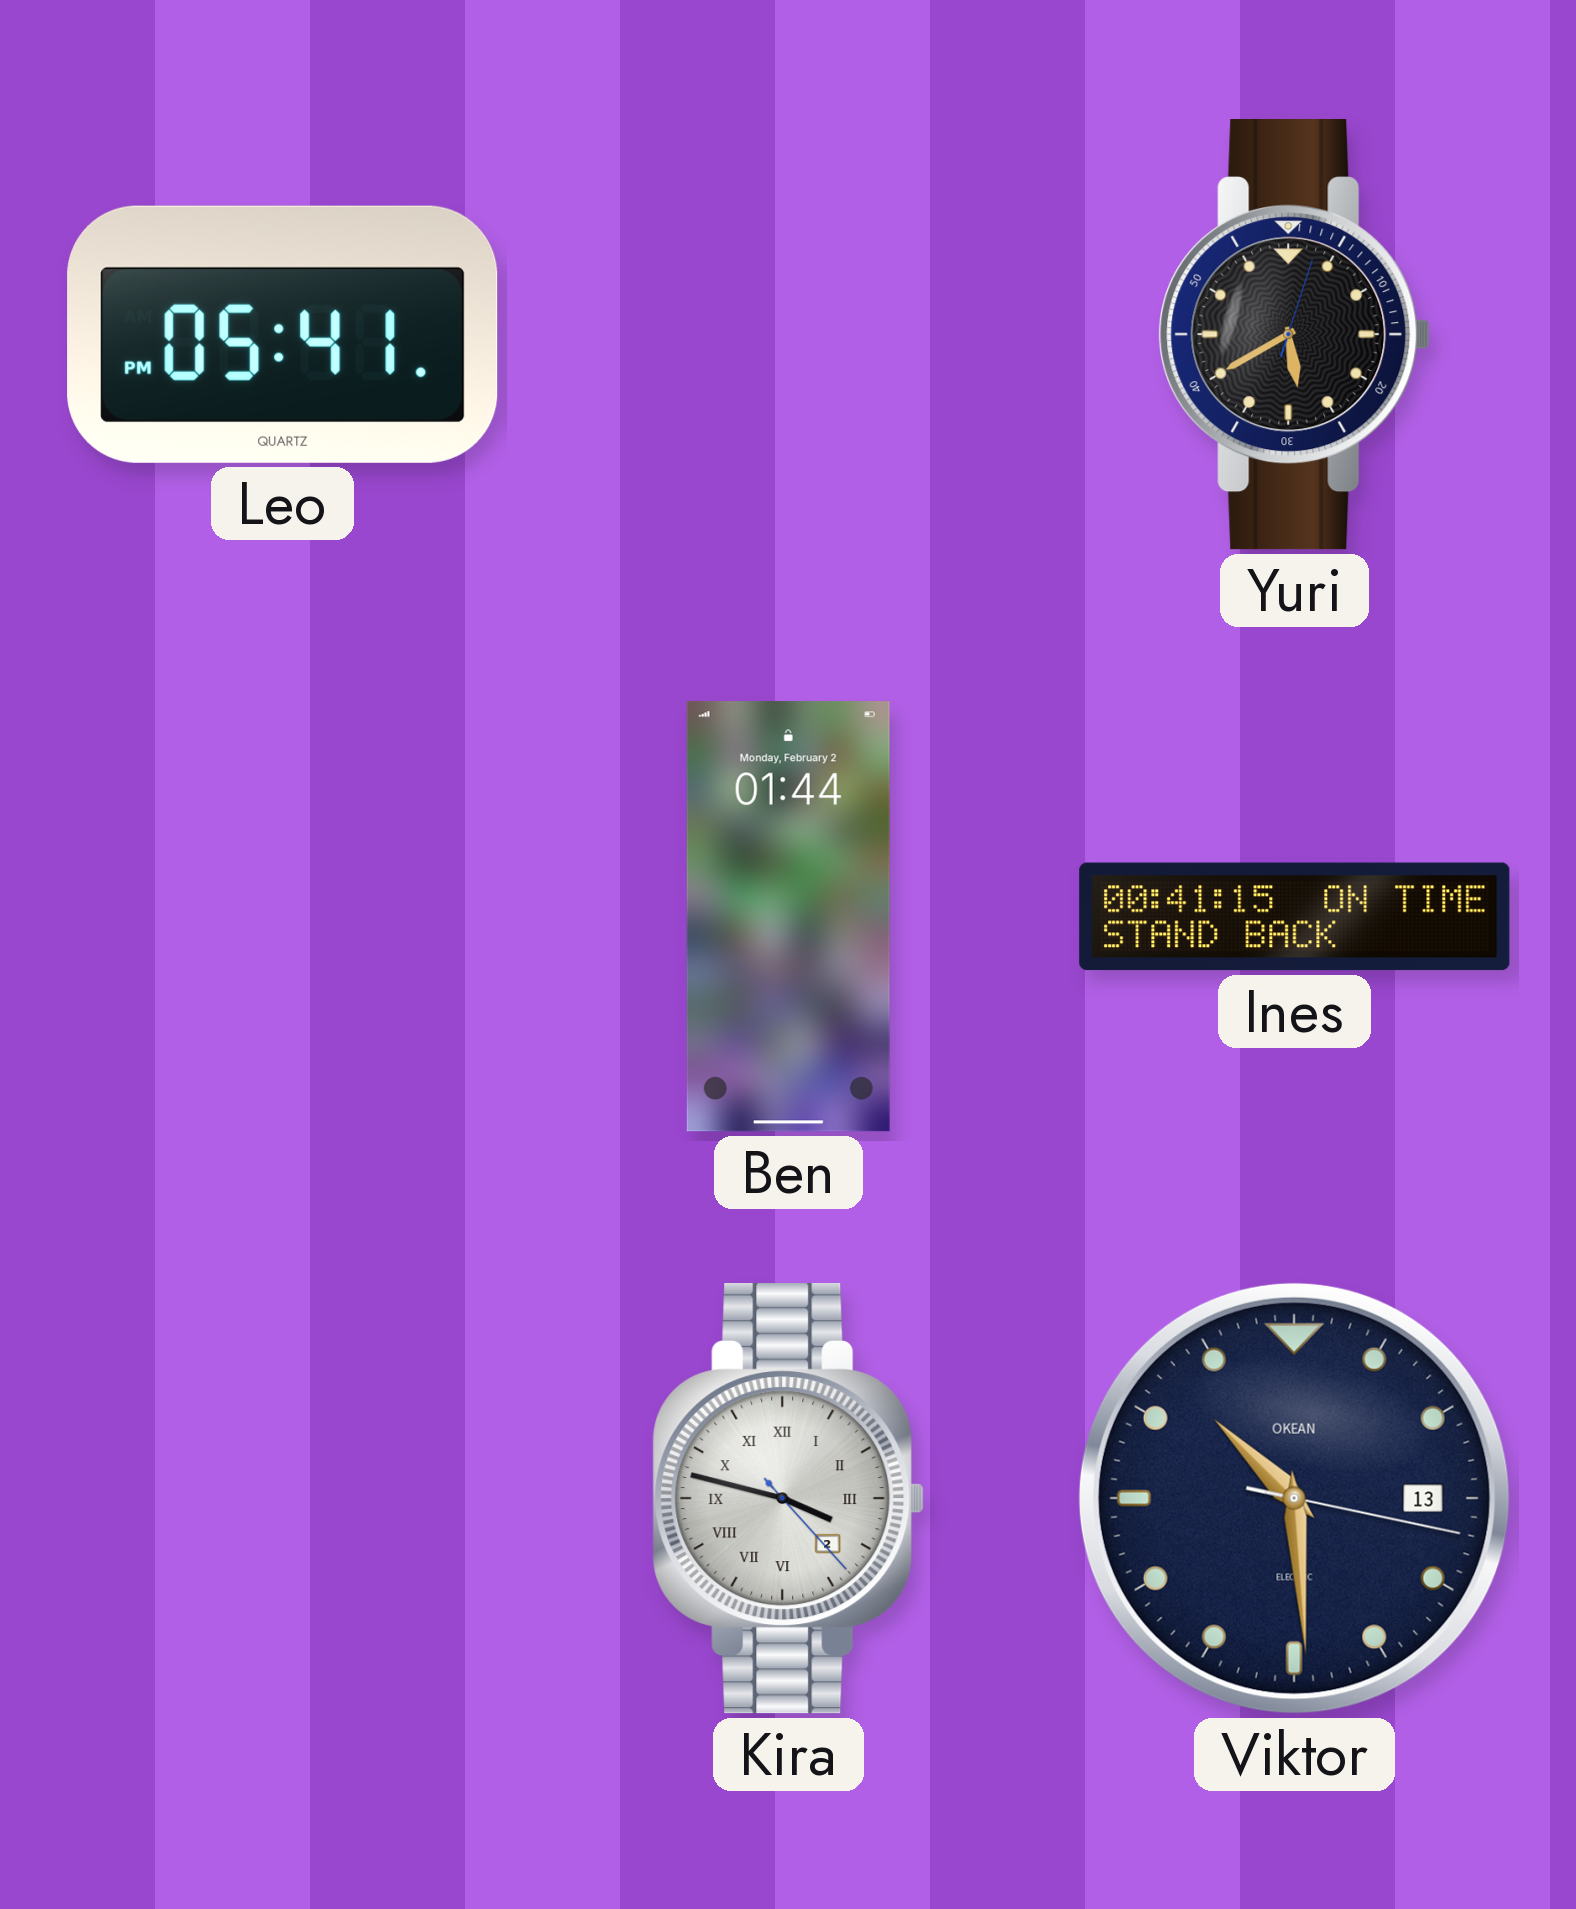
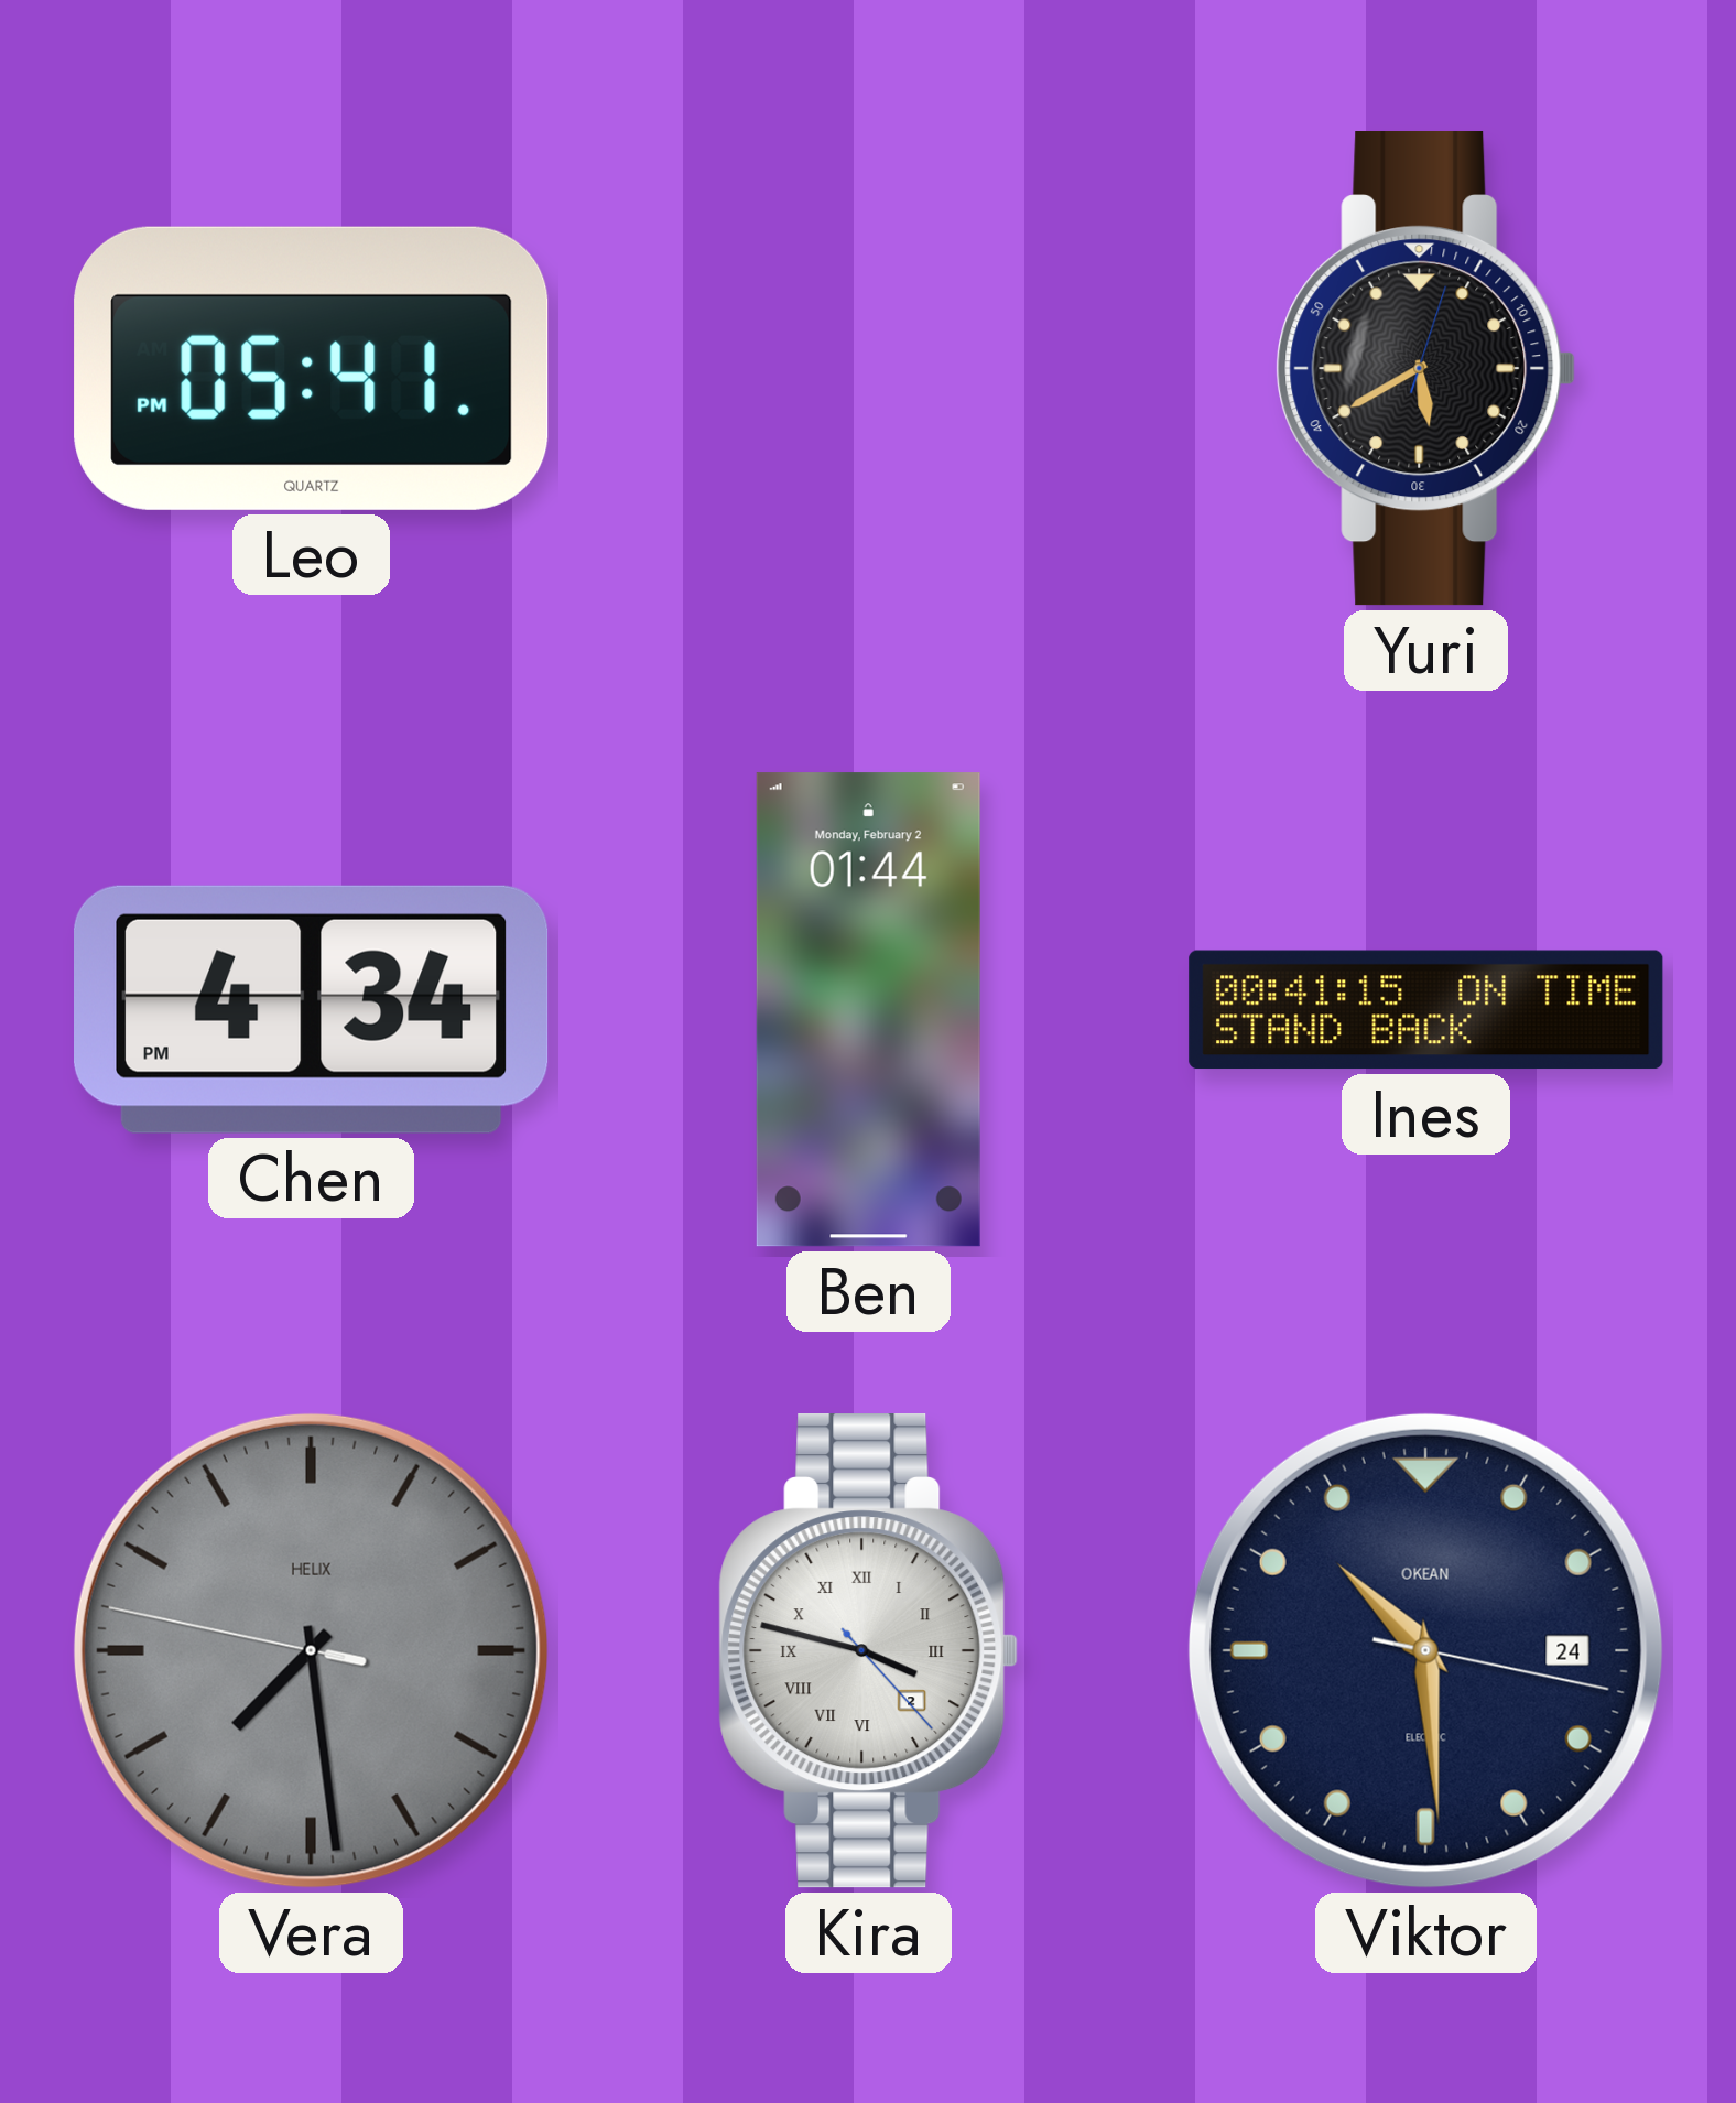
Chen: none -> 4:34
Vera: none -> 7:28
Viktor date: 13 -> 24
